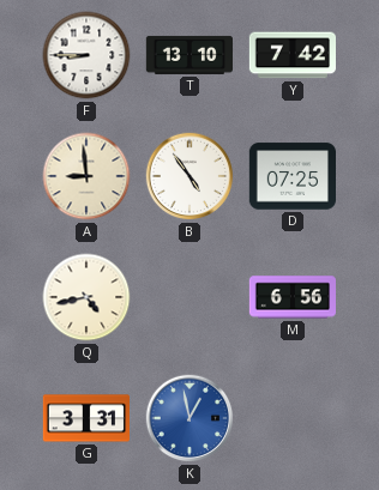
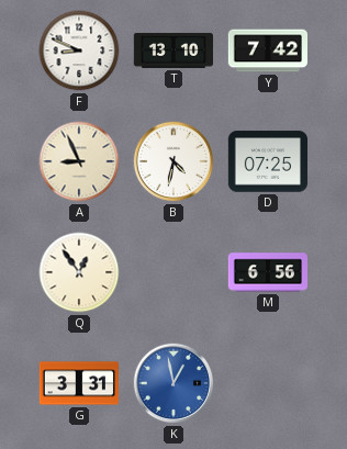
F: 8:45 -> 8:49
A: 8:59 -> 8:56
B: 4:54 -> 4:32
Q: 4:43 -> 12:54
